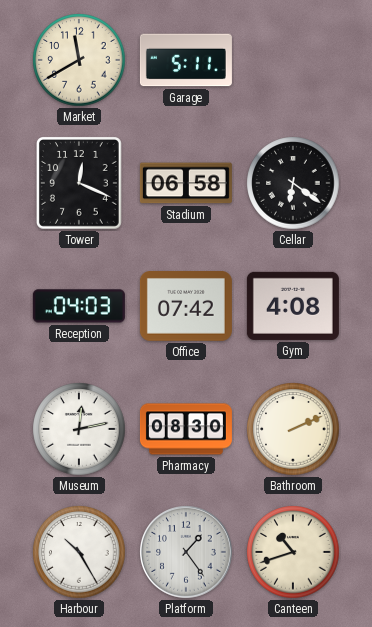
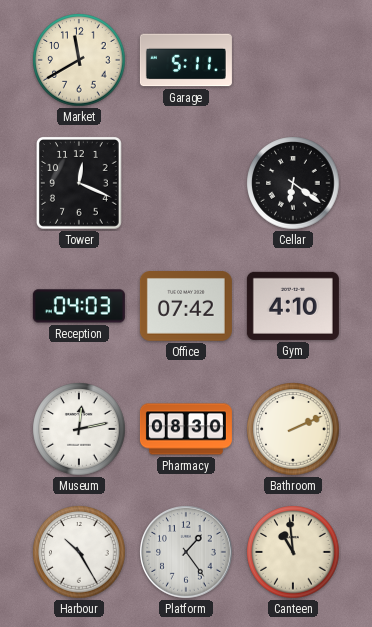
Stadium: 06:58 -> none
Gym: 4:08 -> 4:10
Canteen: 10:42 -> 10:59
